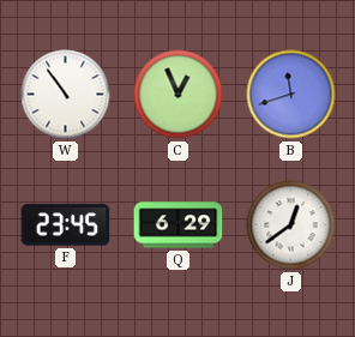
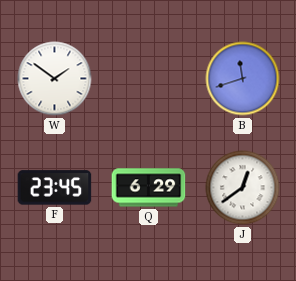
W: 10:54 -> 1:51
C: 12:56 -> none
